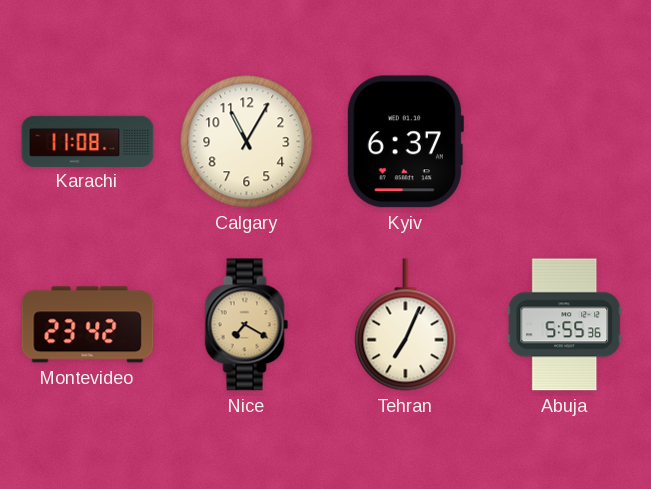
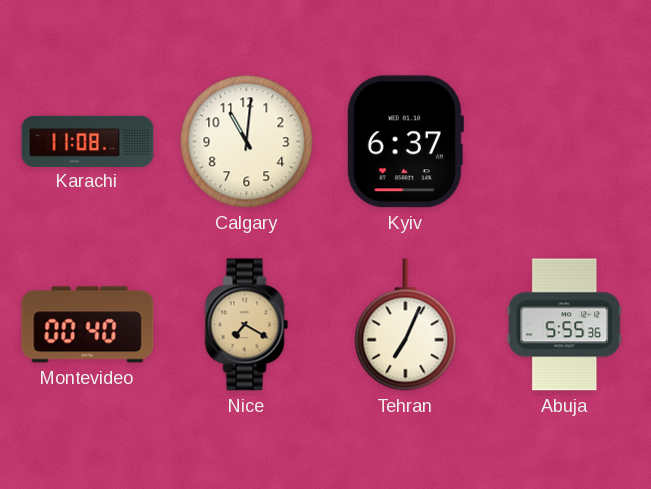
Calgary: 11:05 -> 11:01
Montevideo: 23:42 -> 00:40
